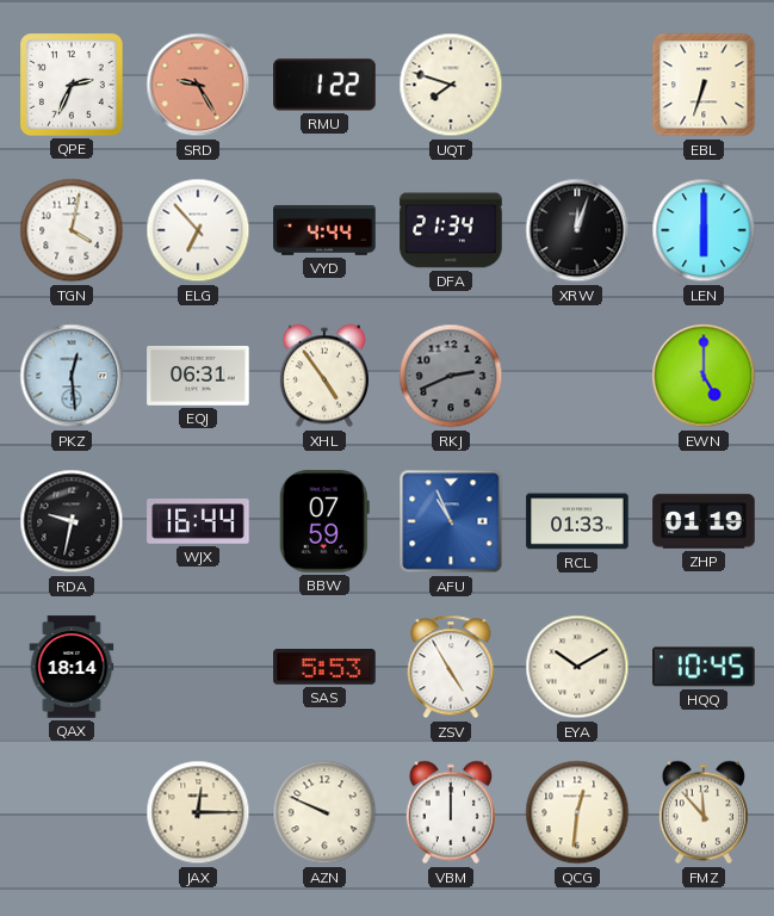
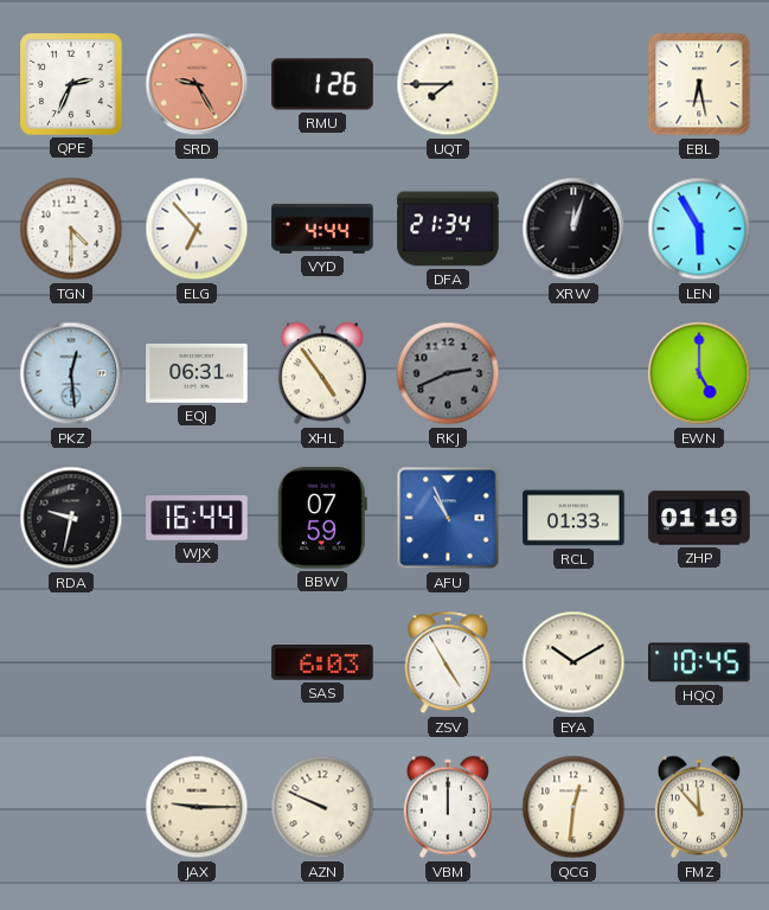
RMU: 1:22 -> 1:26
UQT: 7:48 -> 7:45
EBL: 6:33 -> 6:28
TGN: 4:02 -> 4:30
LEN: 6:00 -> 5:55
QAX: 18:14 -> none
SAS: 5:53 -> 6:03
JAX: 12:15 -> 9:15
